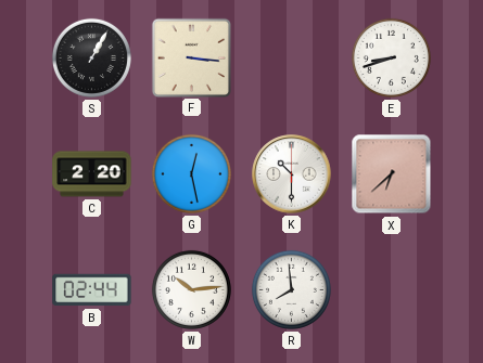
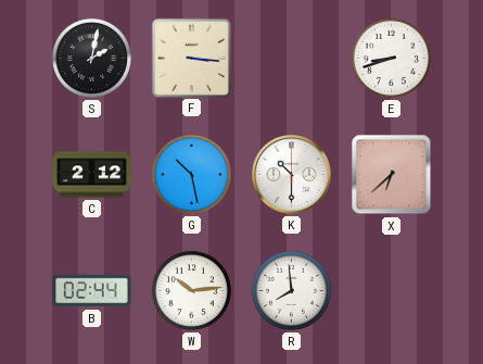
S: 1:05 -> 2:02
C: 2:20 -> 2:12
G: 12:28 -> 10:28
